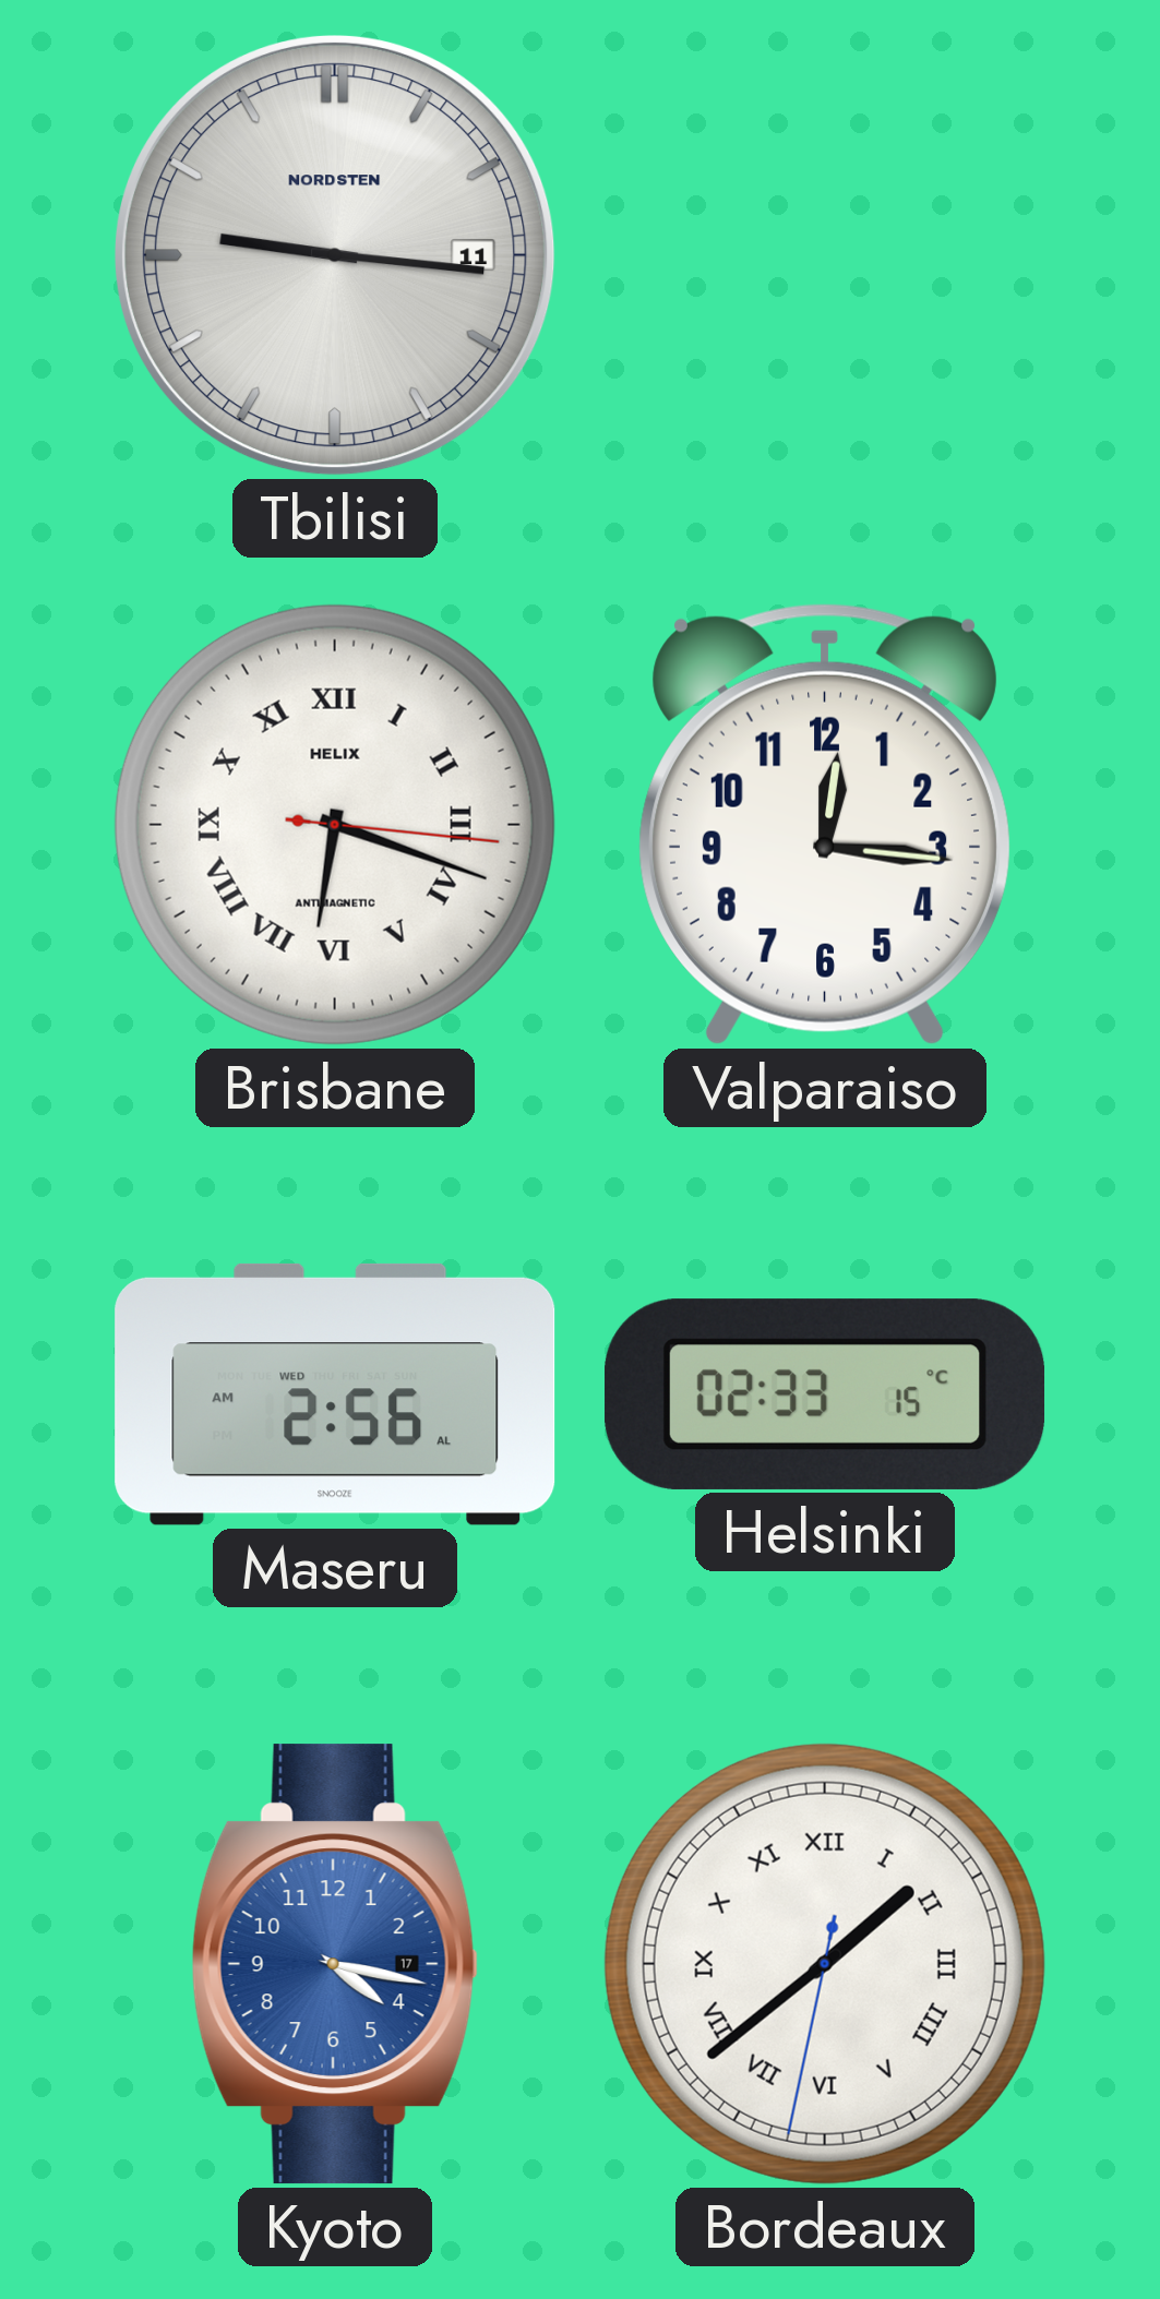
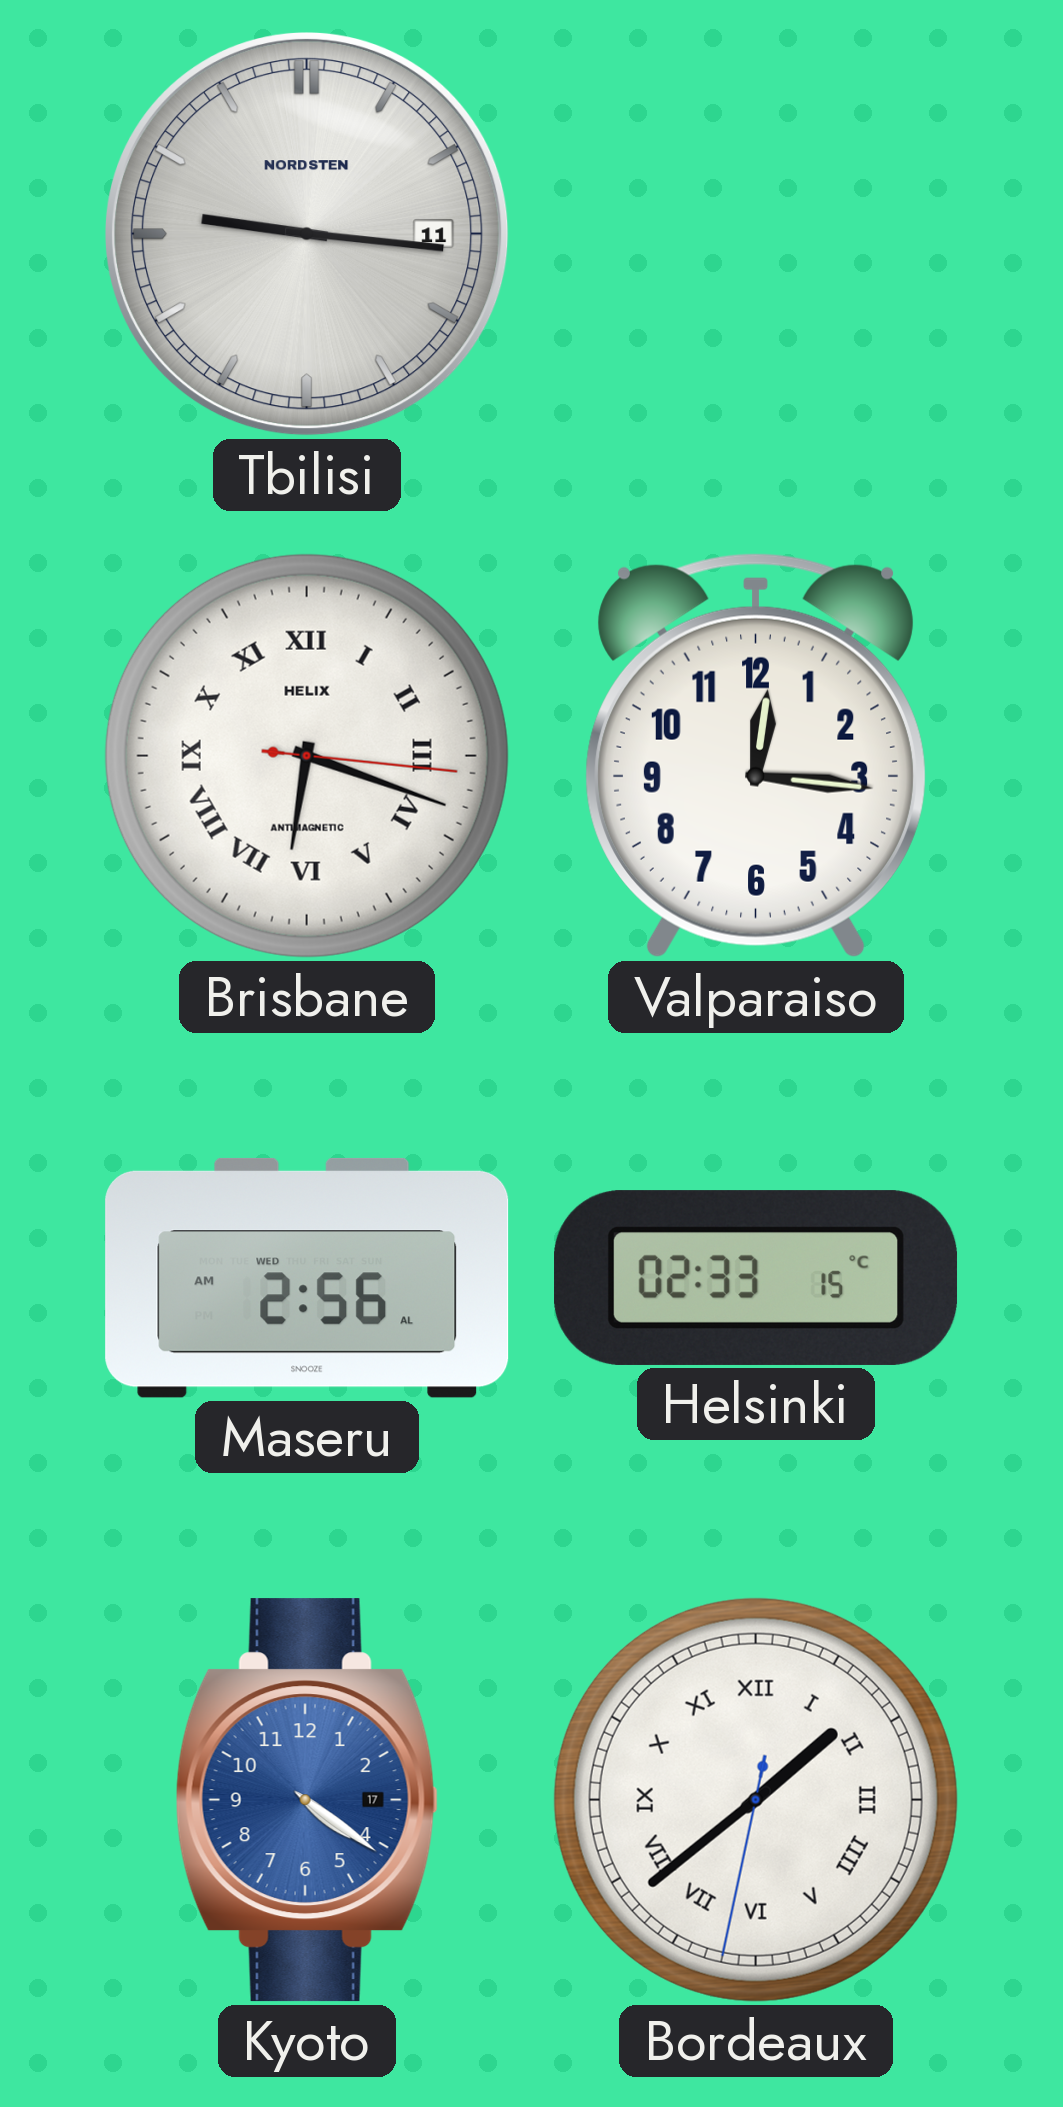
Kyoto: 4:17 -> 4:21
